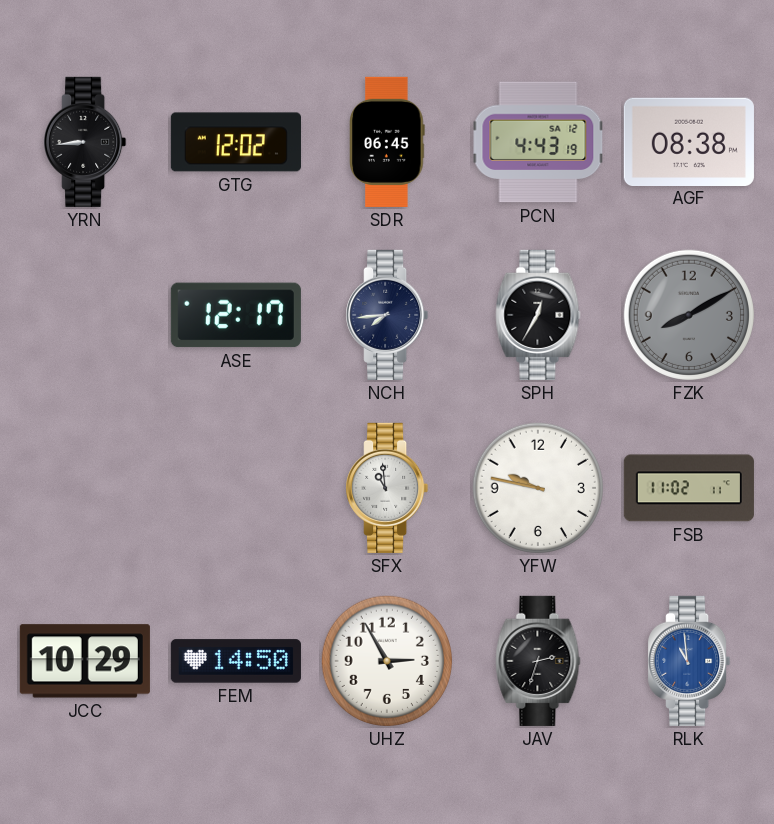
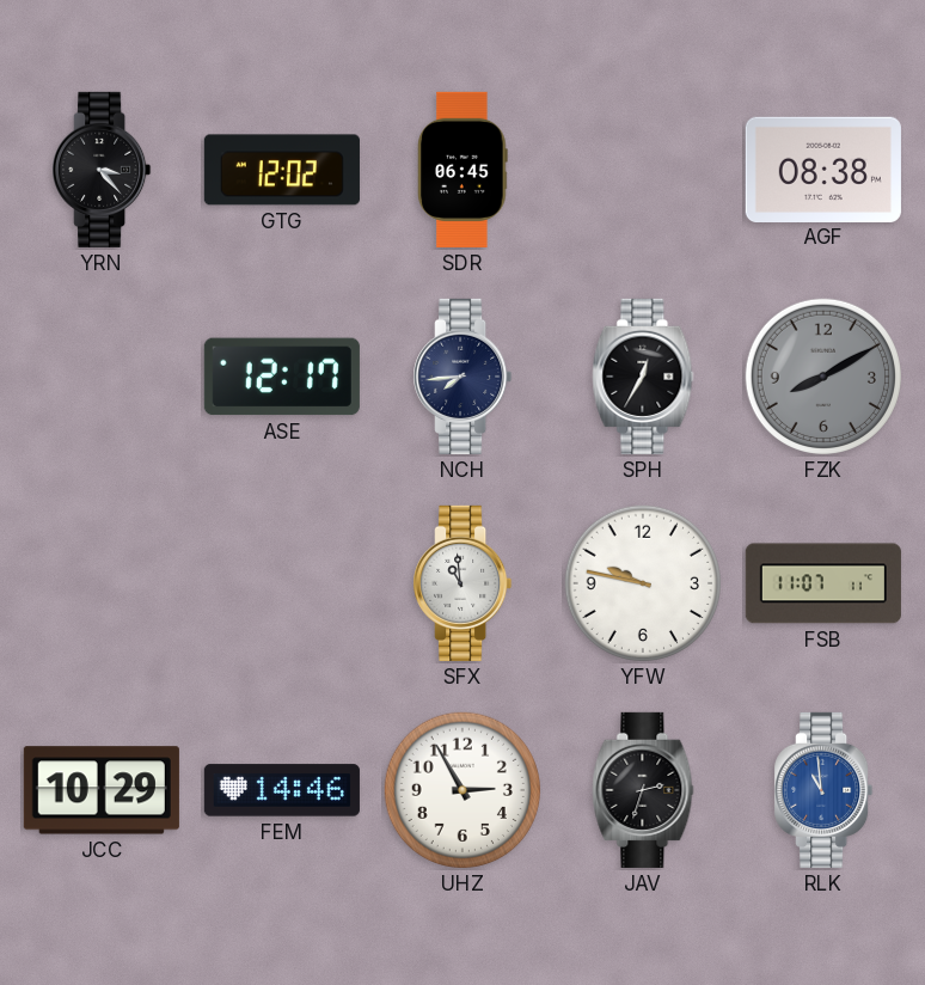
YRN: 8:44 -> 3:23
PCN: 4:43 -> none
FSB: 11:02 -> 11:07
FEM: 14:50 -> 14:46
